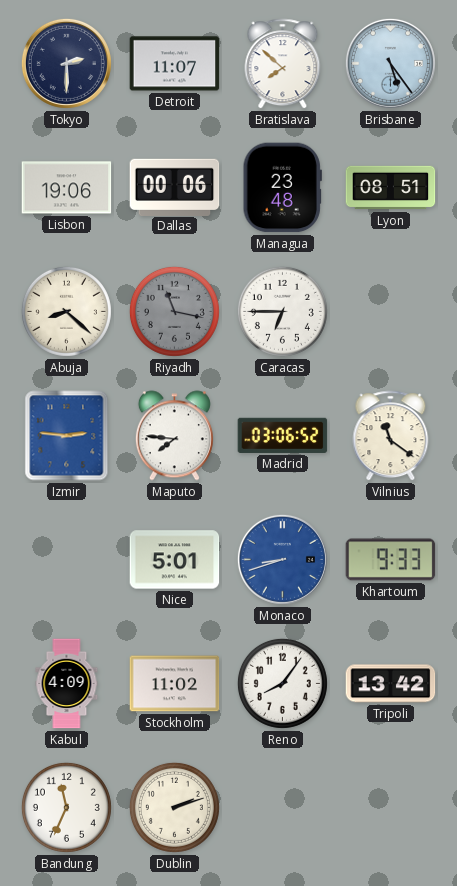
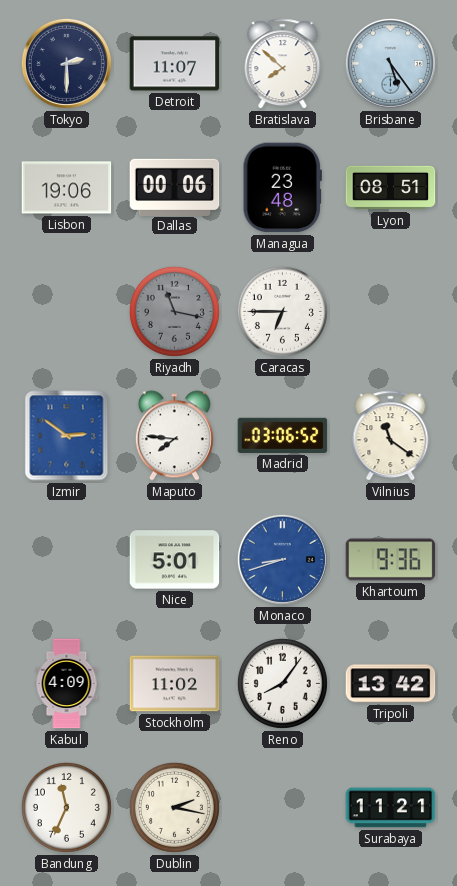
Abuja: 8:22 -> none
Izmir: 2:46 -> 2:51
Khartoum: 9:33 -> 9:36
Dublin: 2:12 -> 2:17
Surabaya: none -> 11:21
